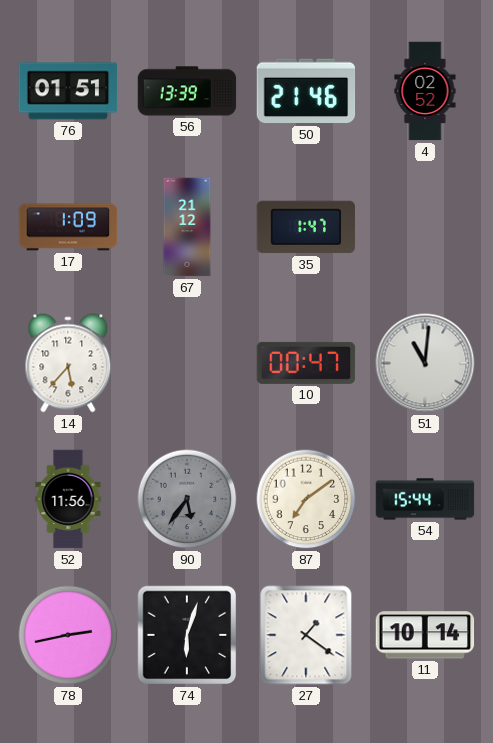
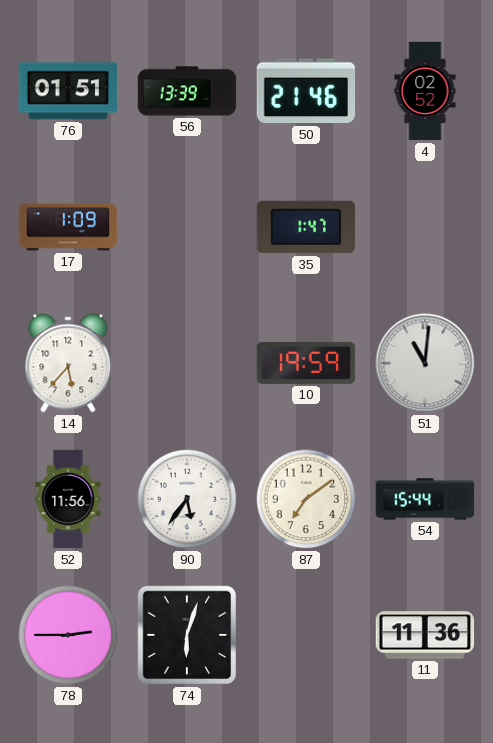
67: 21:12 -> none
10: 00:47 -> 19:59
90 dial: grey -> white
78: 2:43 -> 2:45
27: 1:21 -> none
11: 10:14 -> 11:36
